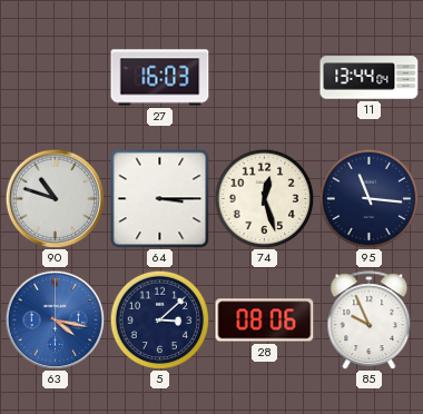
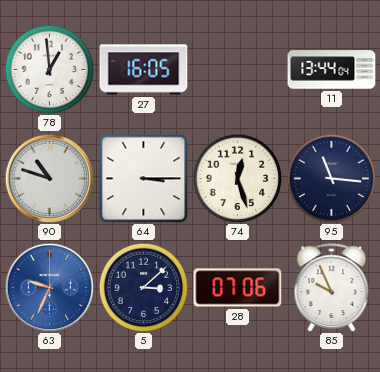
78: none -> 12:59
27: 16:03 -> 16:05
63: 4:17 -> 9:34
28: 08:06 -> 07:06
